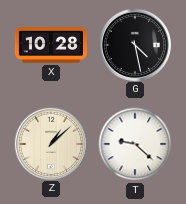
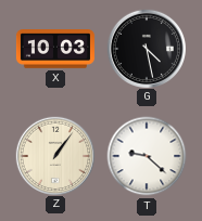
X: 10:28 -> 10:03
Z: 1:08 -> 1:06
